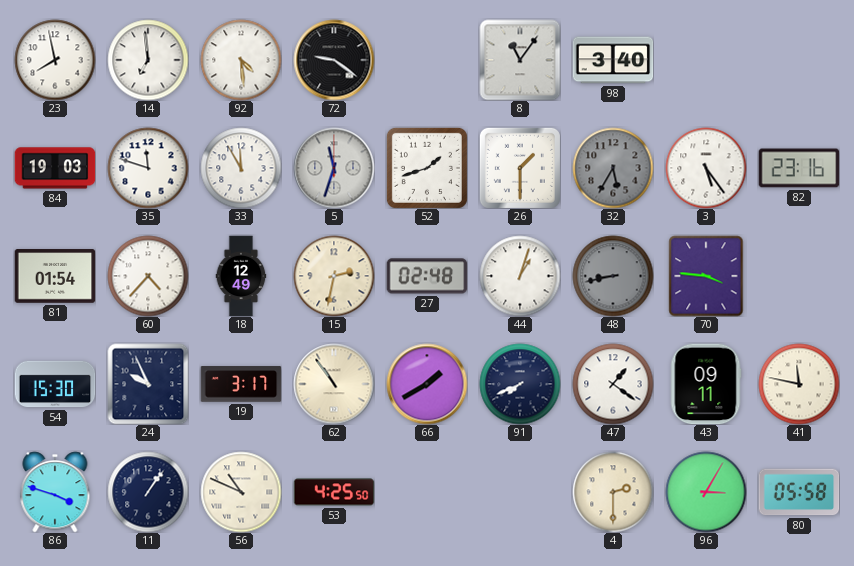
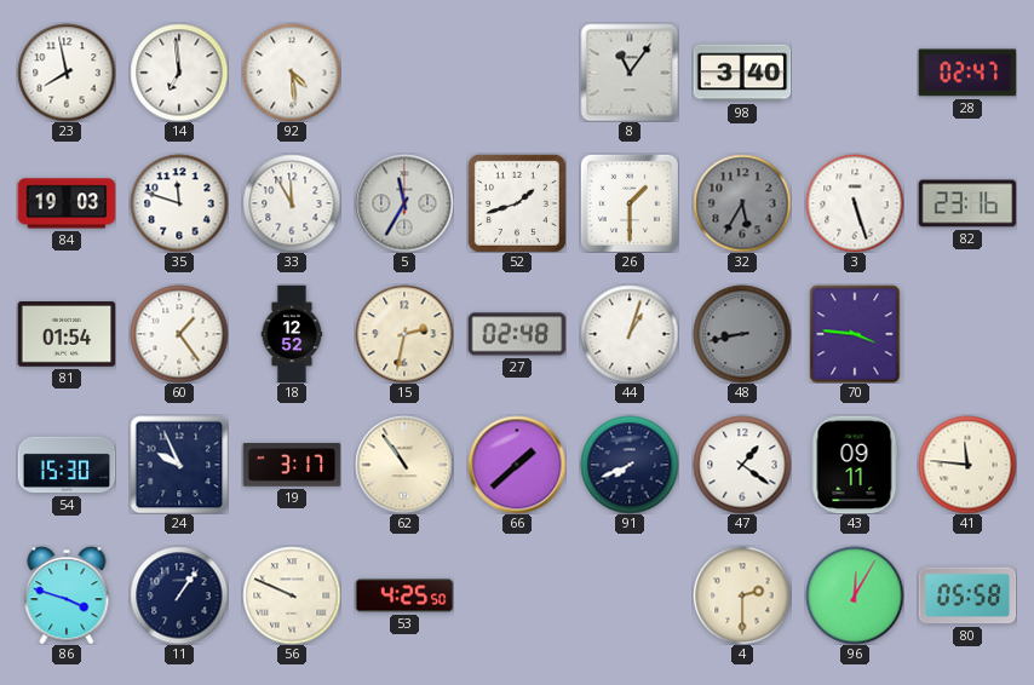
72: 9:21 -> none
28: none -> 02:47
5: 11:33 -> 11:35
3: 5:24 -> 5:27
60: 4:37 -> 1:24
18: 12:49 -> 12:52
66: 1:40 -> 1:38
41: 11:47 -> 11:46
56: 10:49 -> 9:49
96: 3:05 -> 12:05
